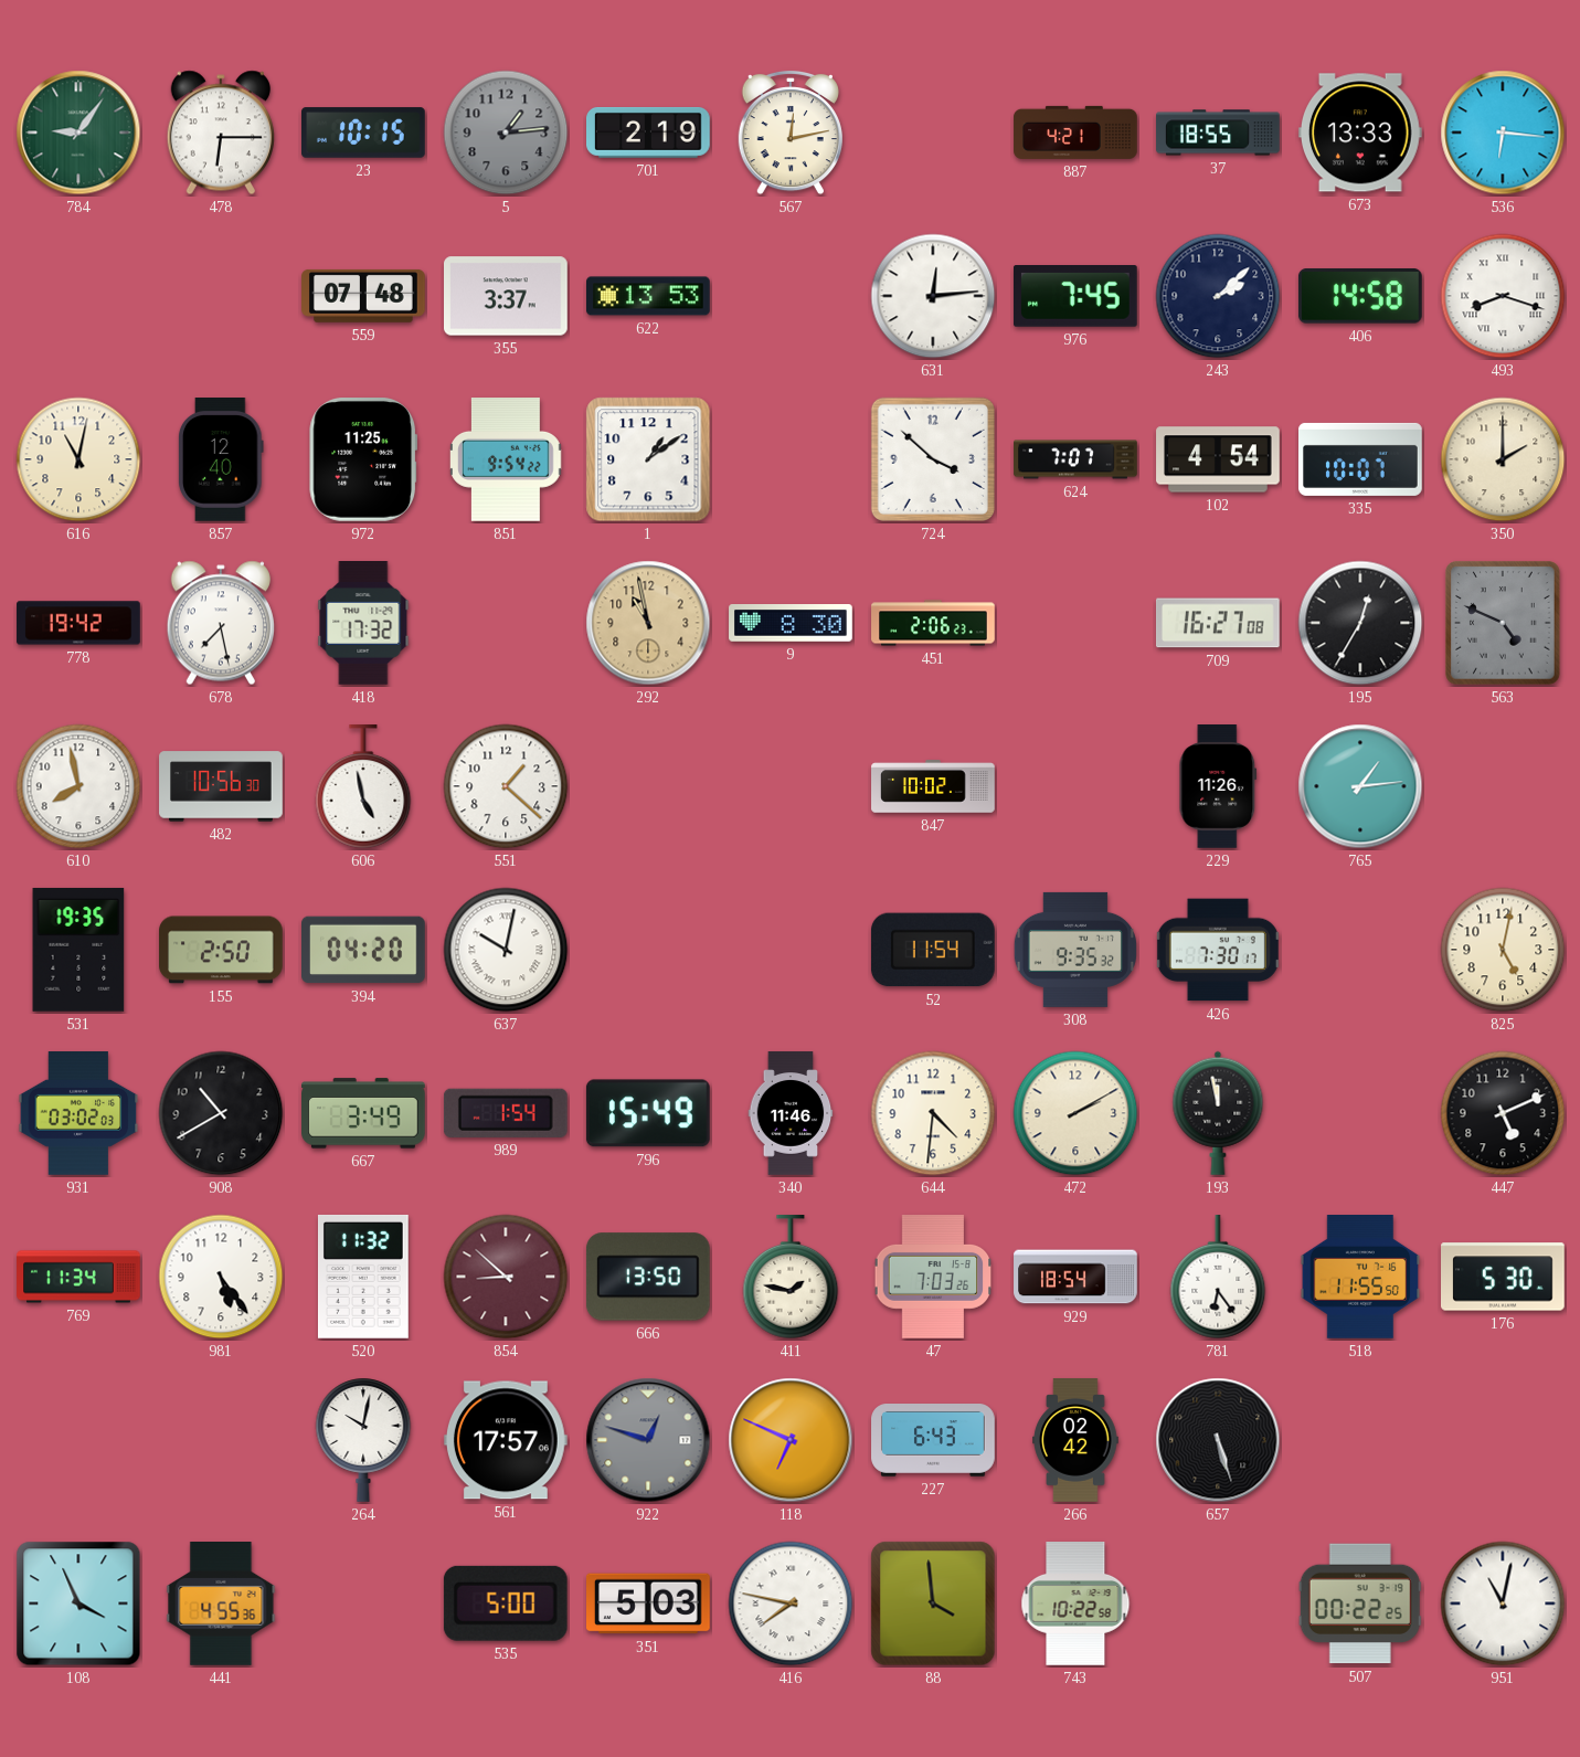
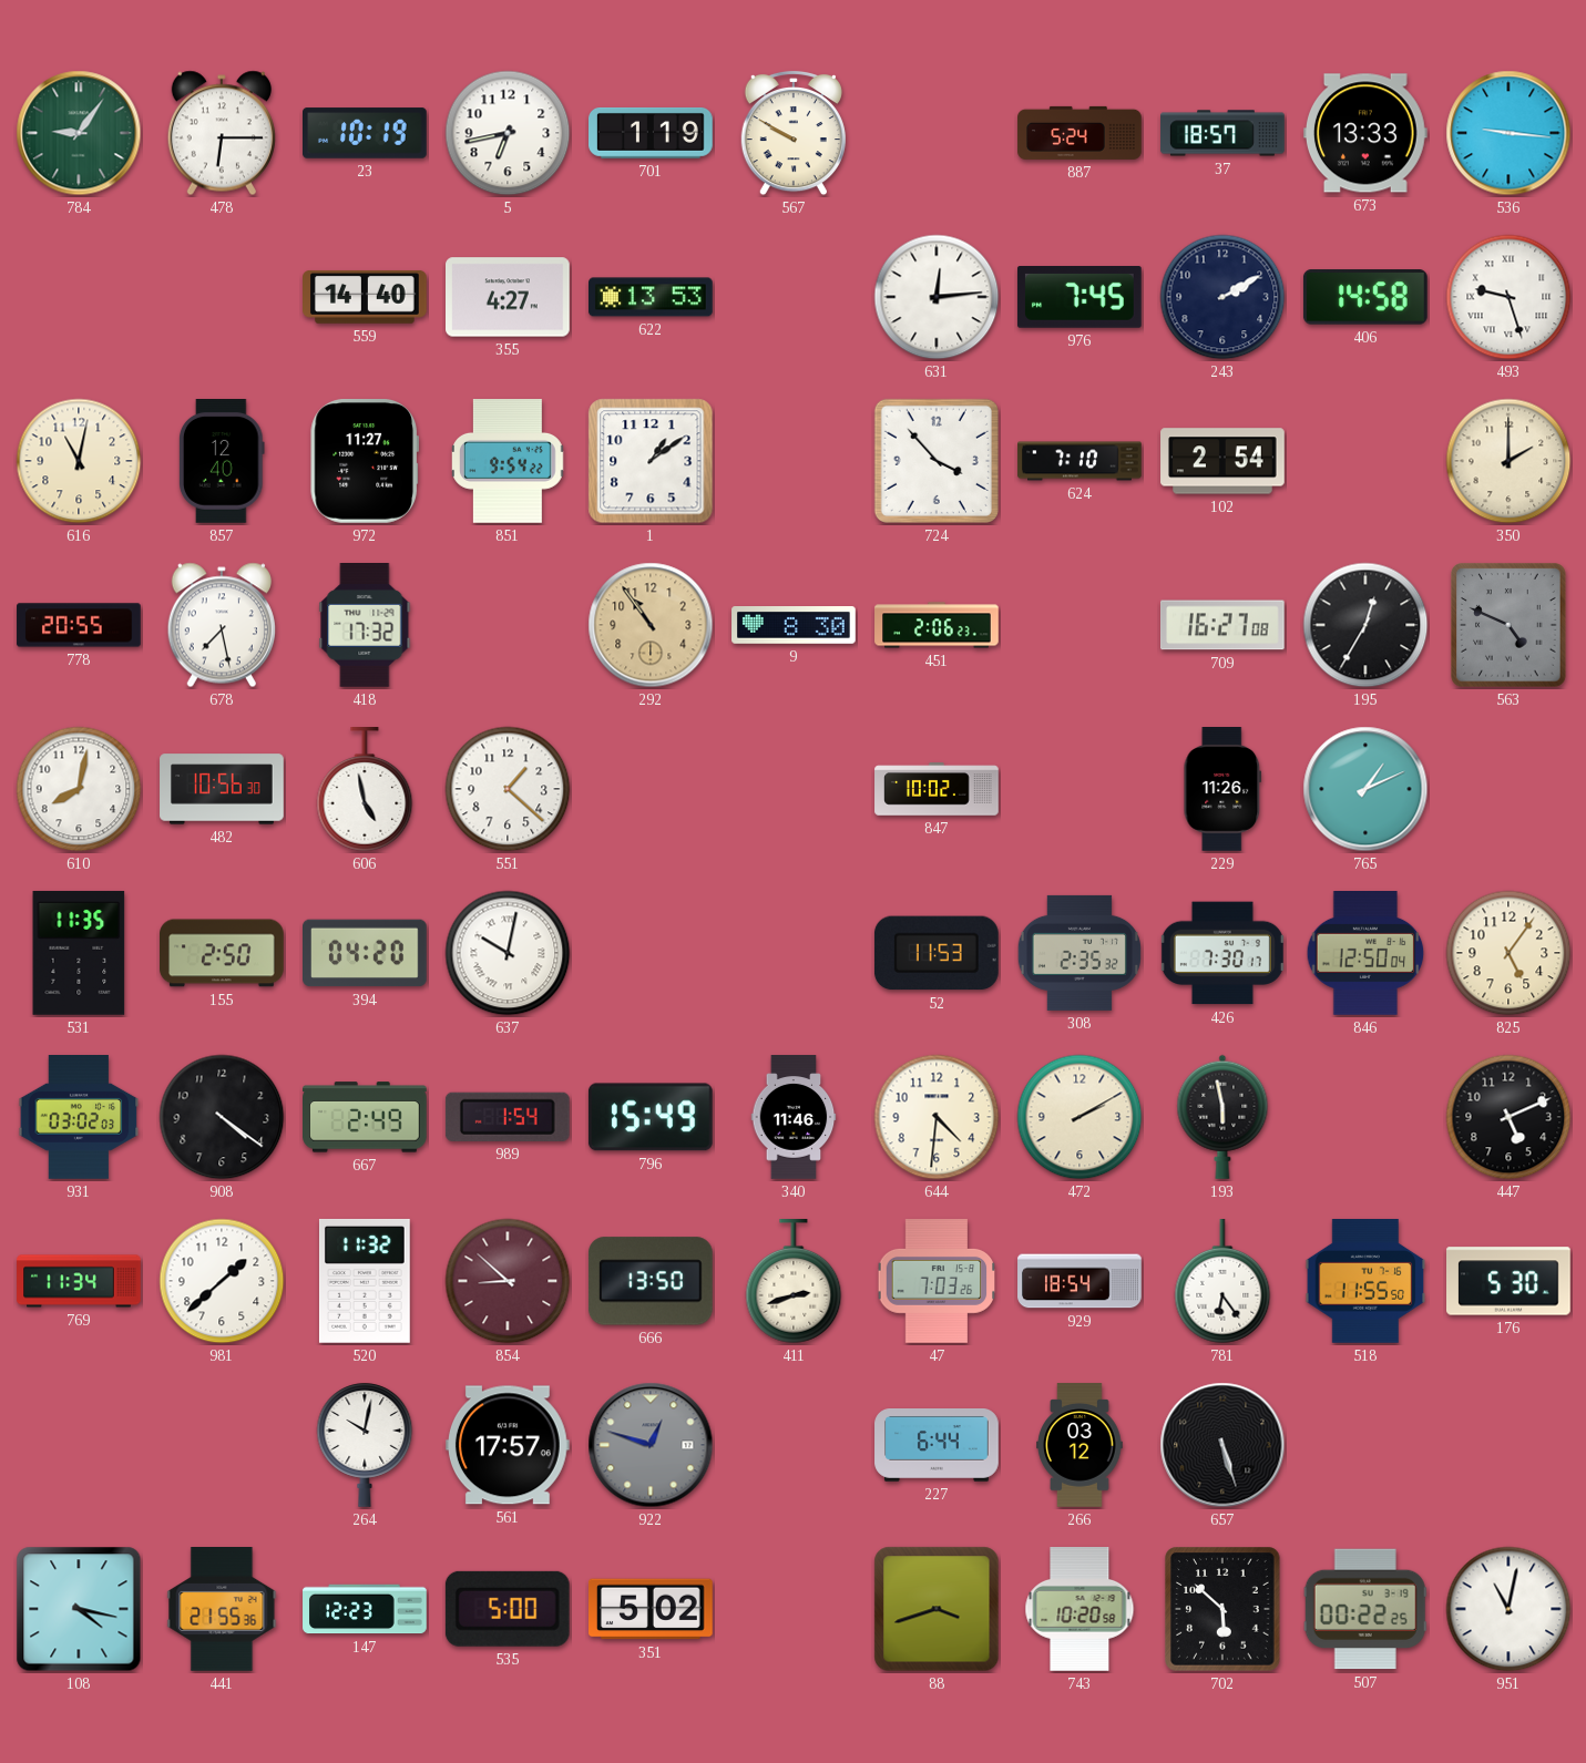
23: 10:15 -> 10:19
5: 1:14 -> 6:43
5 dial: grey -> white
701: 2:19 -> 1:19
567: 12:13 -> 9:50
887: 4:21 -> 5:24
37: 18:55 -> 18:57
536: 6:16 -> 9:16
559: 07:48 -> 14:40
355: 3:37 -> 4:27
243: 2:08 -> 2:10
493: 8:18 -> 9:27
972: 11:25 -> 11:27
724: 3:52 -> 3:53
624: 7:07 -> 7:10
102: 4:54 -> 2:54
335: 10:07 -> none
778: 19:42 -> 20:55
292: 10:58 -> 10:54
610: 7:58 -> 8:02
765: 1:14 -> 1:11
531: 19:35 -> 11:35
52: 11:54 -> 11:53
308: 9:35 -> 2:35
846: none -> 12:50
825: 5:02 -> 5:06
908: 10:40 -> 4:21
667: 3:49 -> 2:49
193: 11:58 -> 5:58
981: 5:24 -> 1:38
411: 1:47 -> 2:42
118: 6:49 -> none
227: 6:43 -> 6:44
266: 02:42 -> 03:12
108: 3:56 -> 4:17
441: 4:55 -> 21:55
147: none -> 12:23
351: 5:03 -> 5:02
416: 7:47 -> none
88: 3:59 -> 3:42
743: 10:22 -> 10:20
702: none -> 5:52
